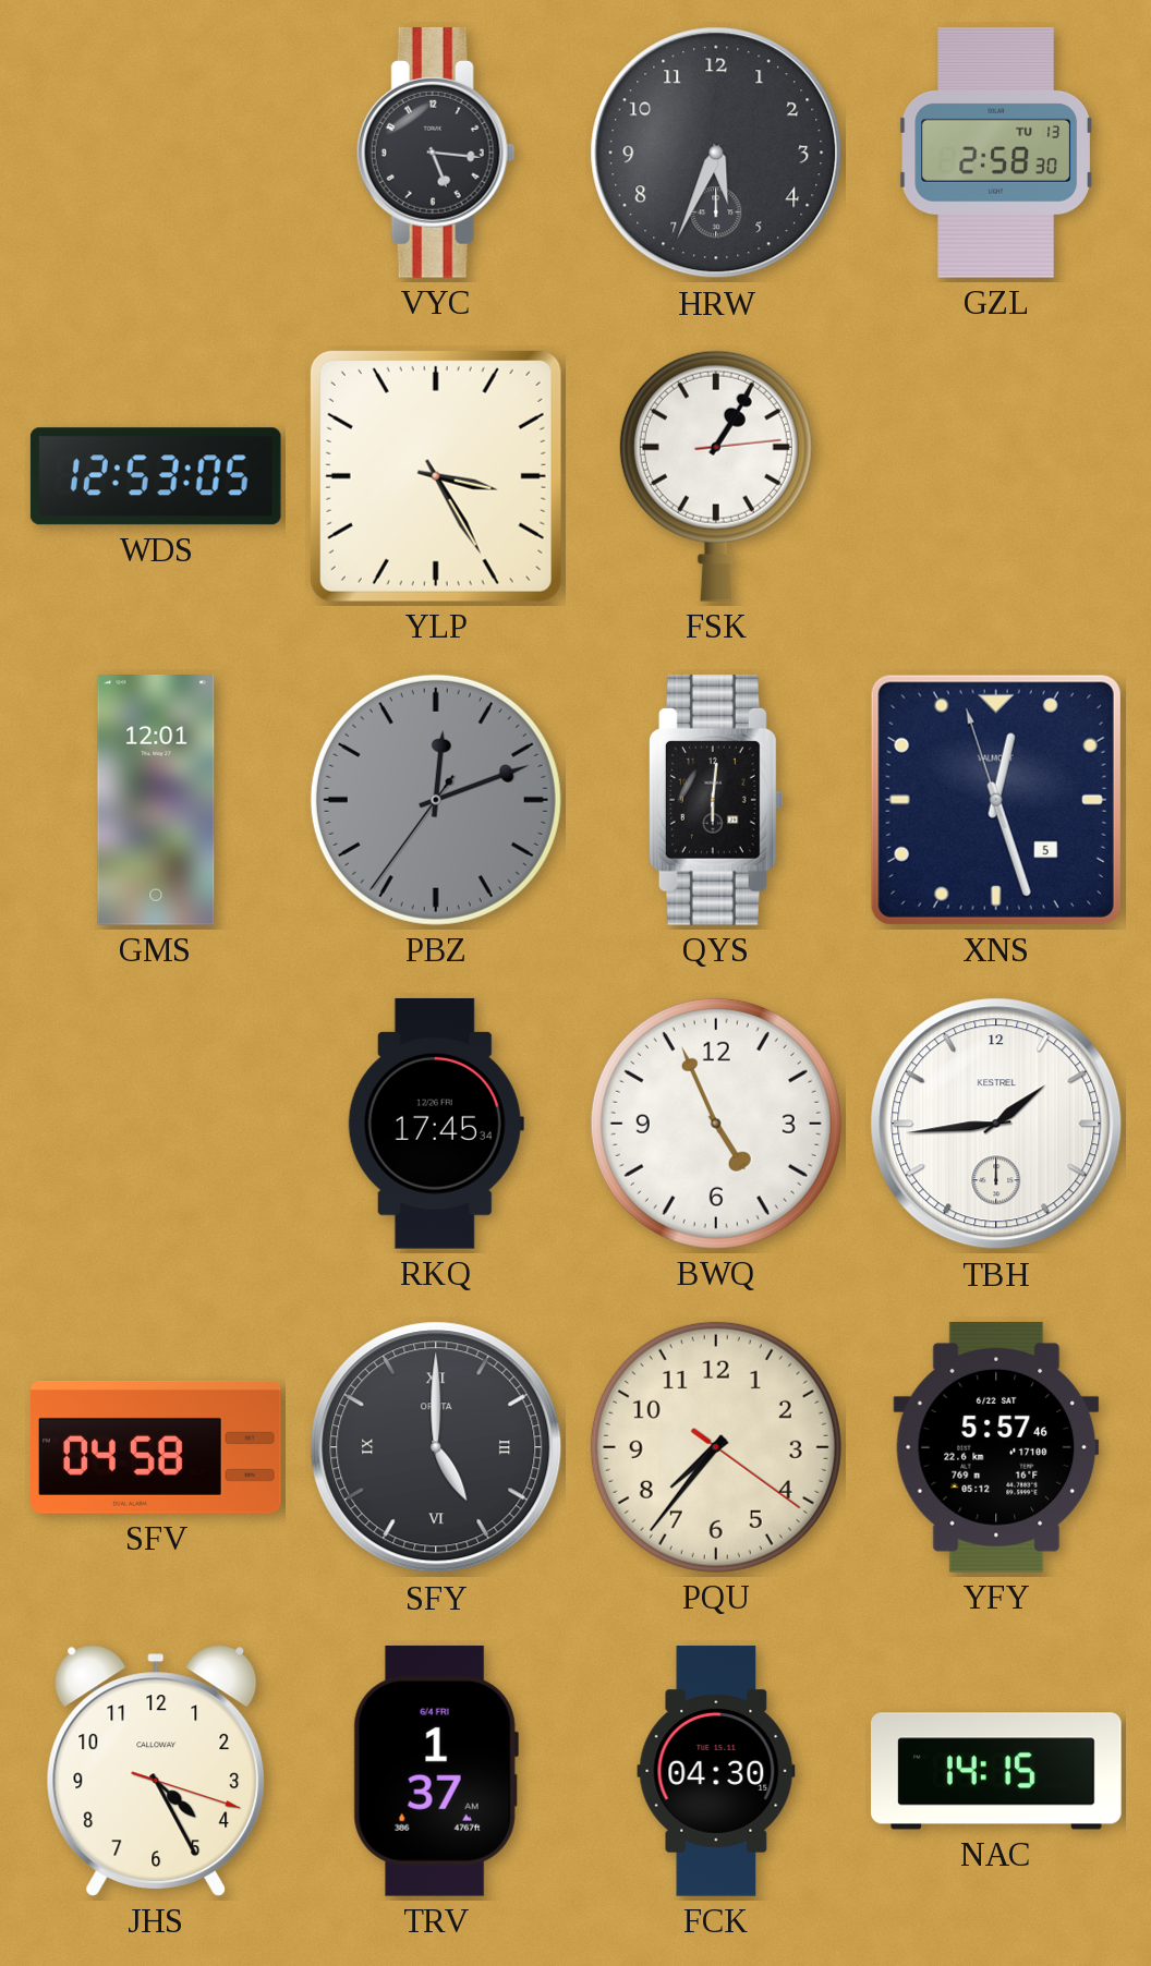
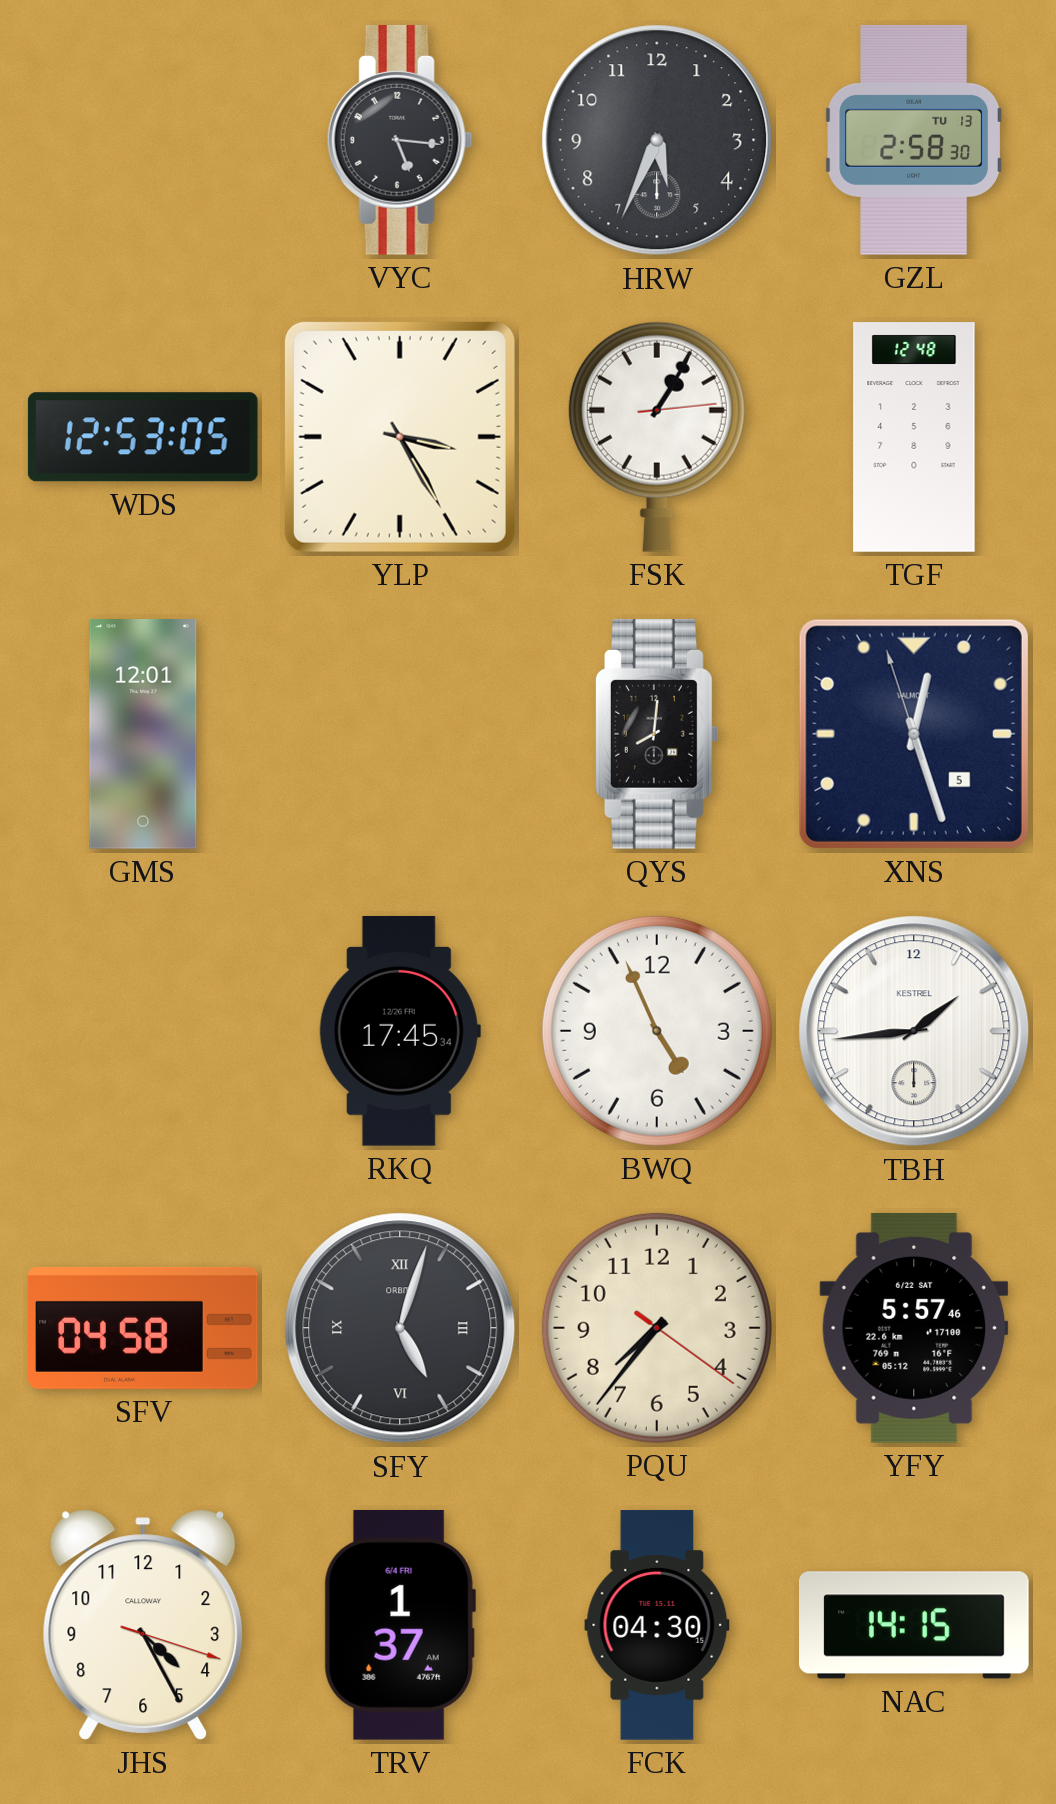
TGF: none -> 12:48
PBZ: 12:11 -> none
QYS: 6:01 -> 8:01
SFY: 5:00 -> 5:03
